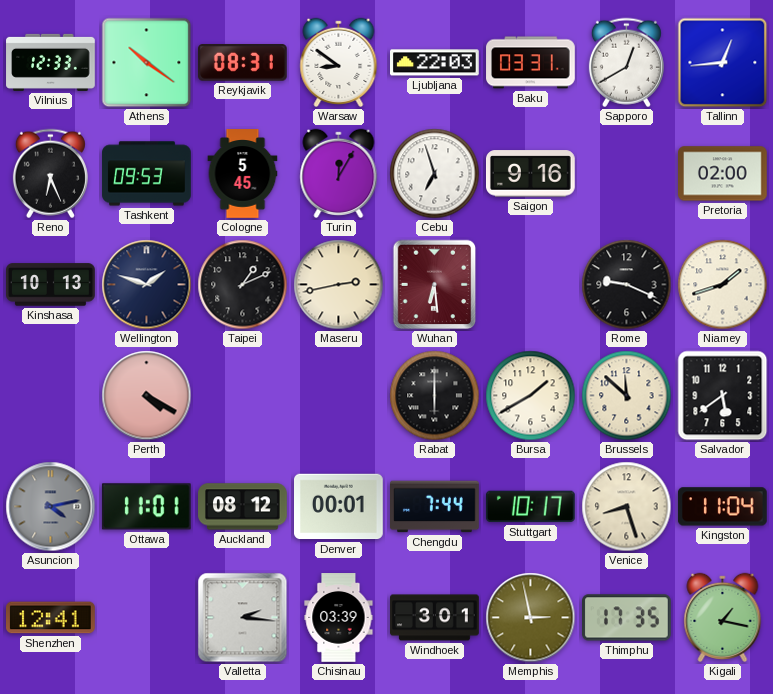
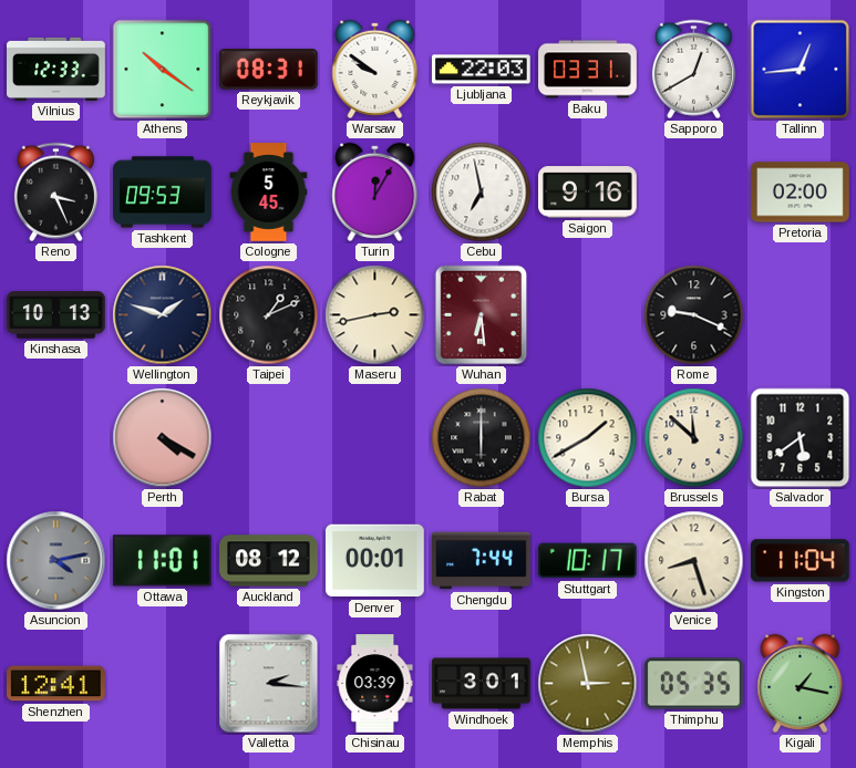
Warsaw: 8:51 -> 9:51
Reno: 6:26 -> 3:26
Cebu: 6:57 -> 6:58
Niamey: 1:42 -> none
Thimphu: 17:35 -> 05:35
